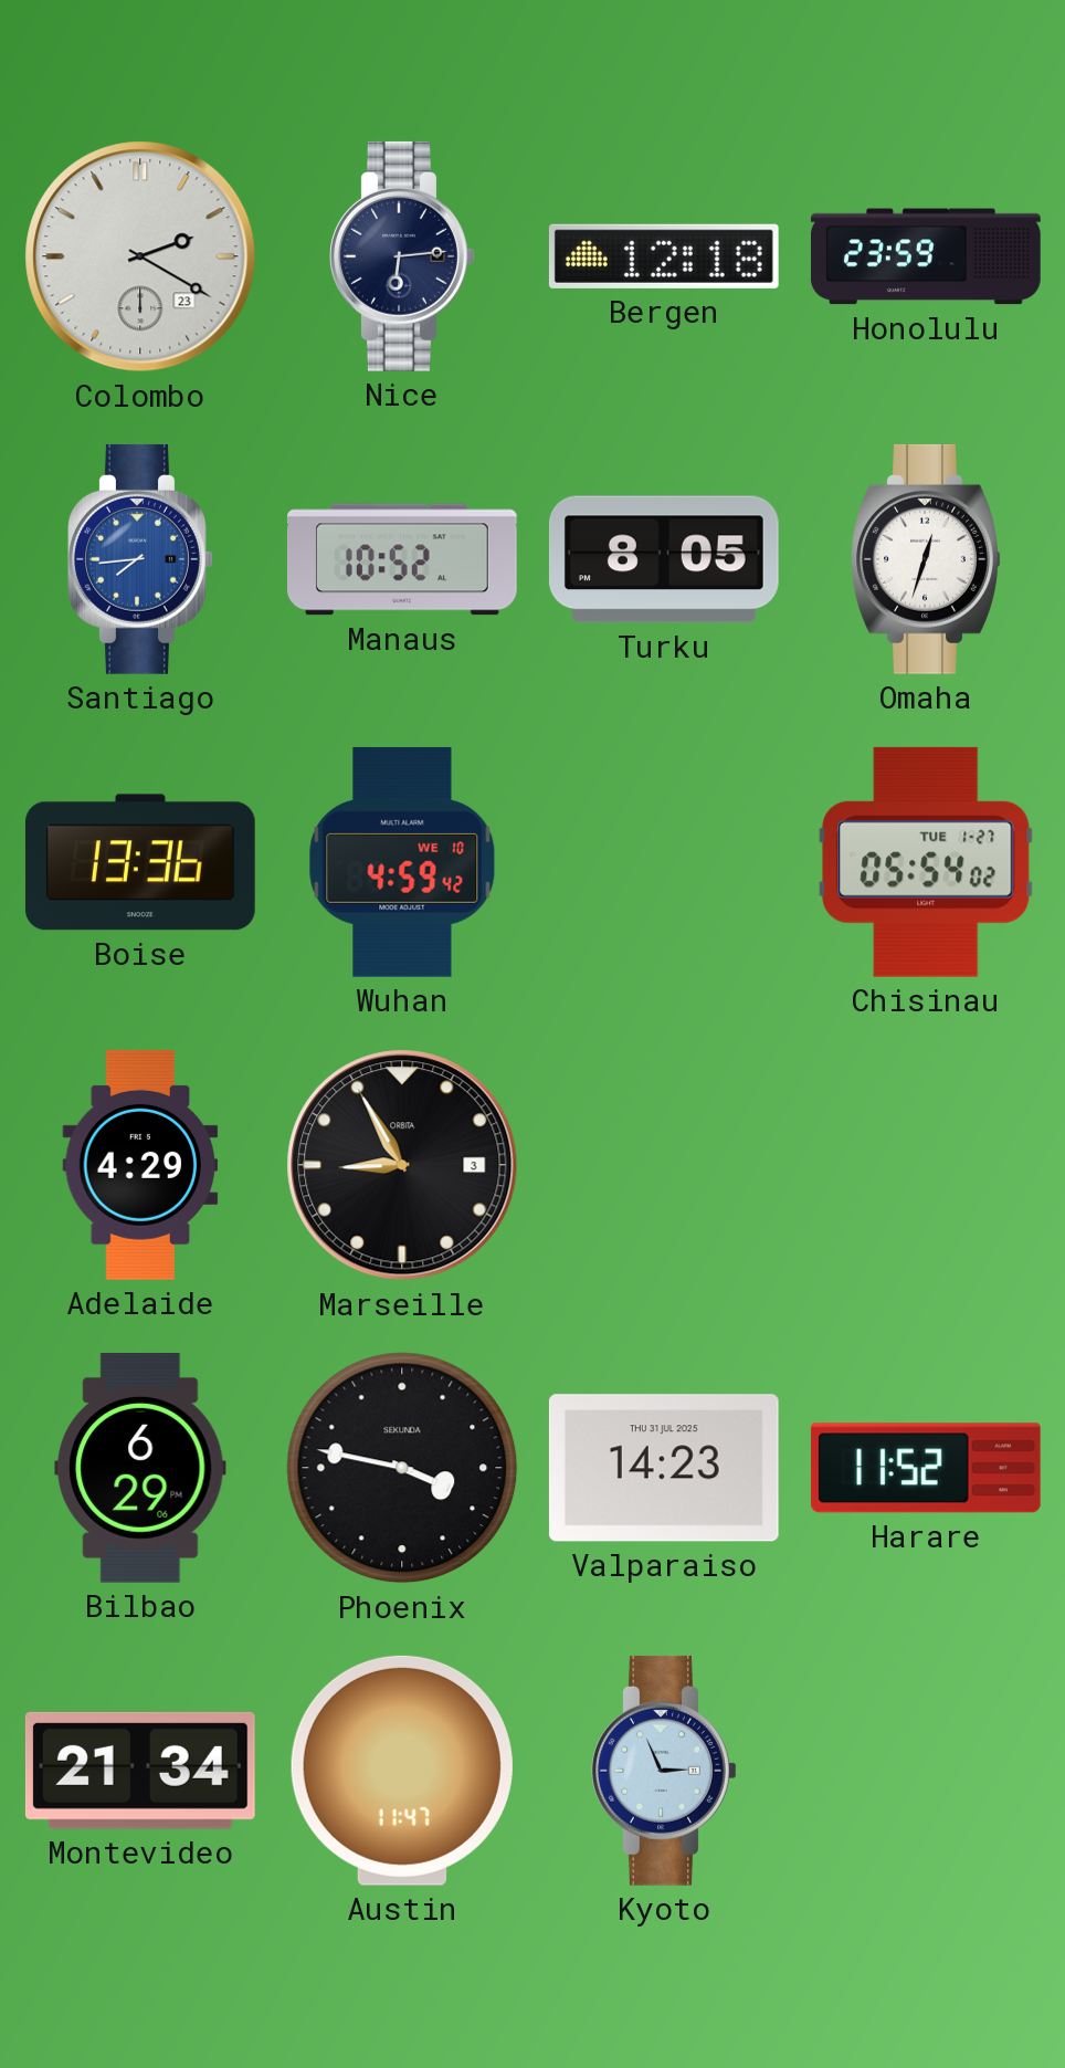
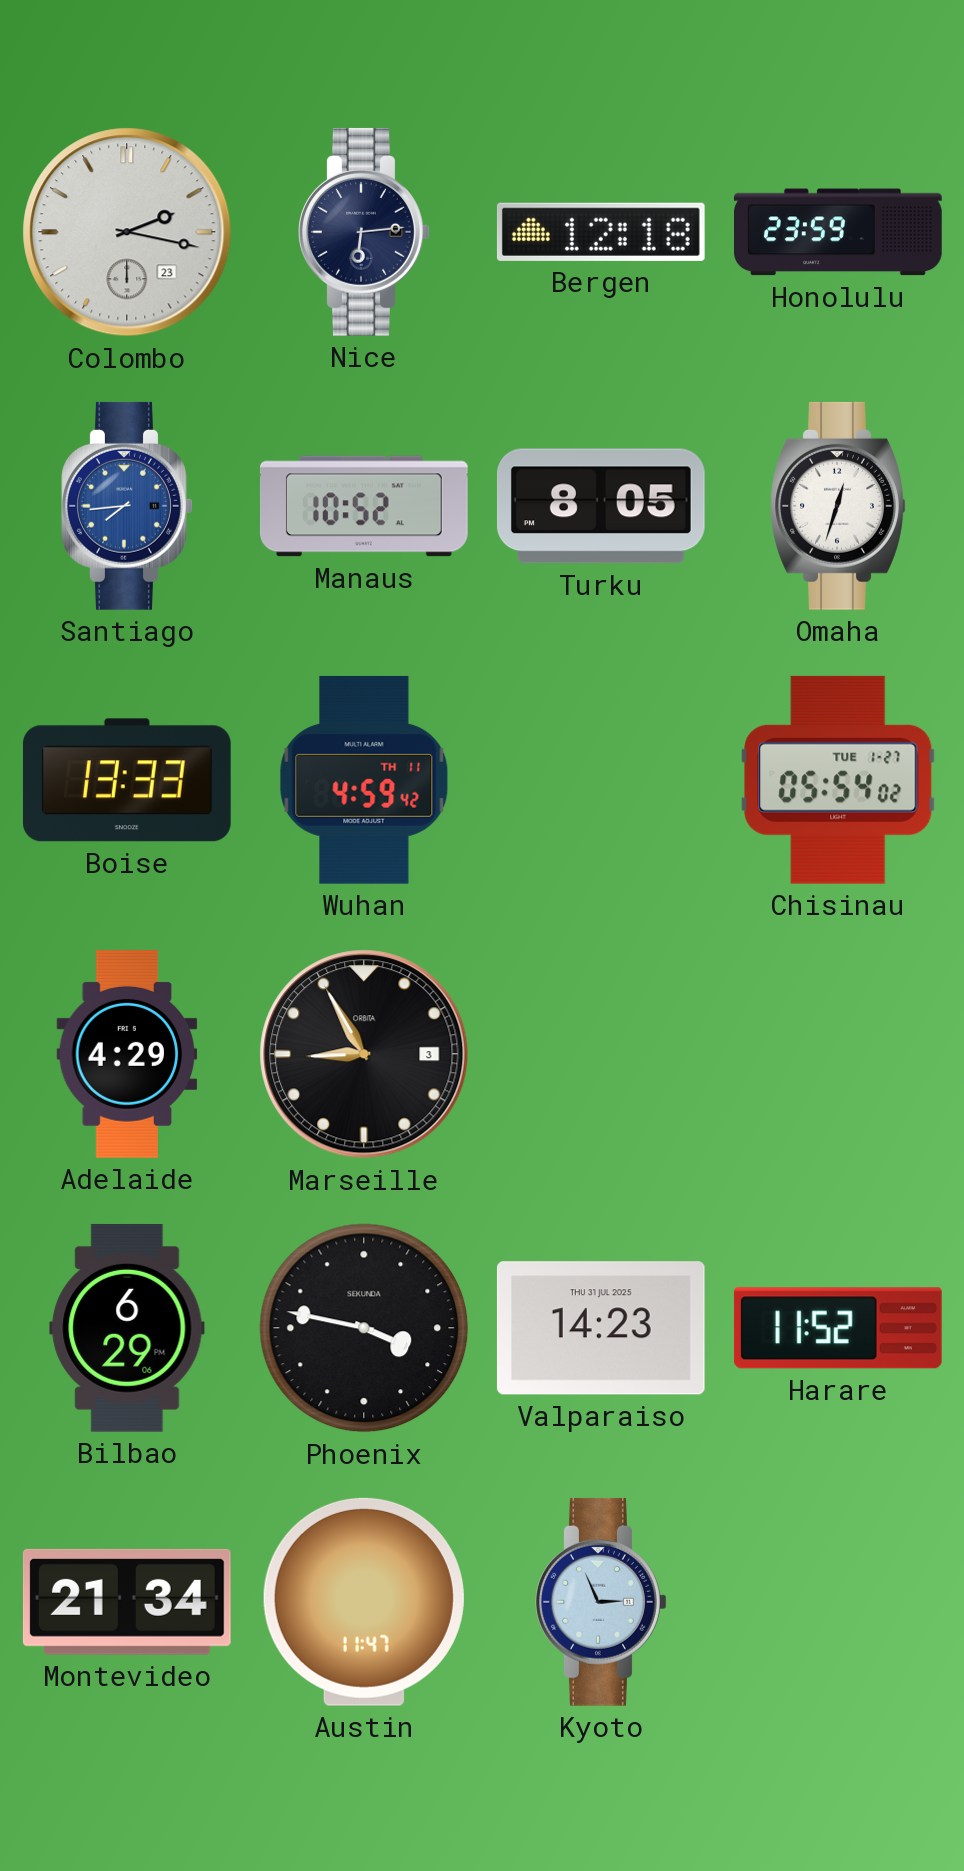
Colombo: 2:20 -> 2:17
Boise: 13:36 -> 13:33
Wuhan date: WE 10 -> TH 11
